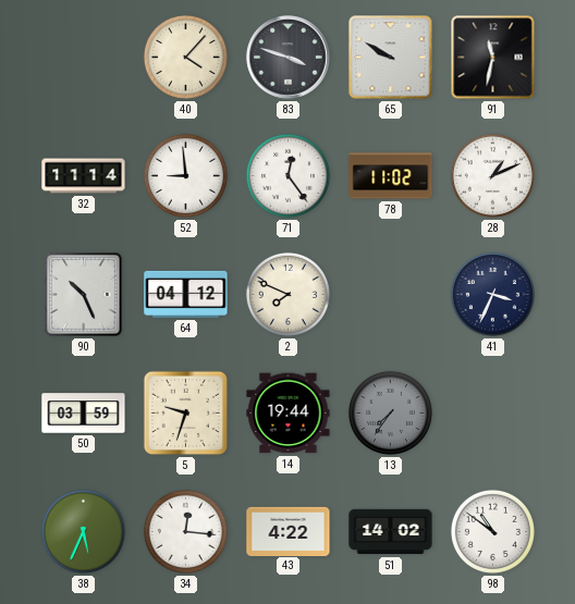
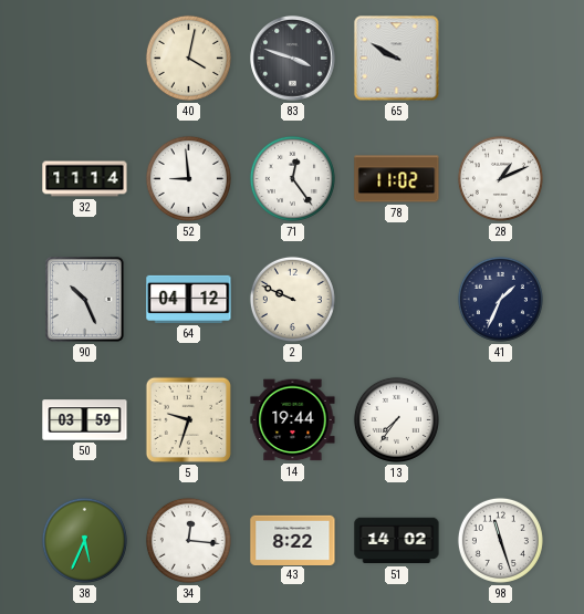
40: 4:07 -> 4:02
91: 11:32 -> none
2: 7:49 -> 9:49
41: 3:34 -> 1:34
13 dial: grey -> white
43: 4:22 -> 8:22
98: 10:51 -> 11:27
